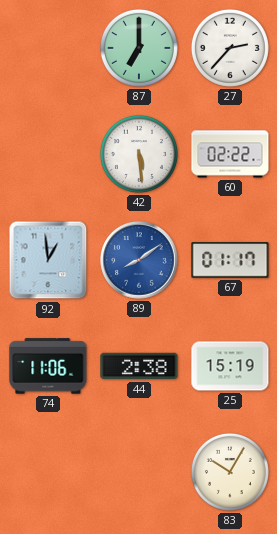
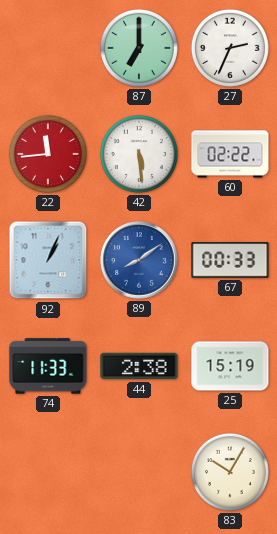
27: 2:37 -> 2:34
22: none -> 11:44
92: 12:59 -> 1:04
67: 01:17 -> 00:33
74: 11:06 -> 11:33
